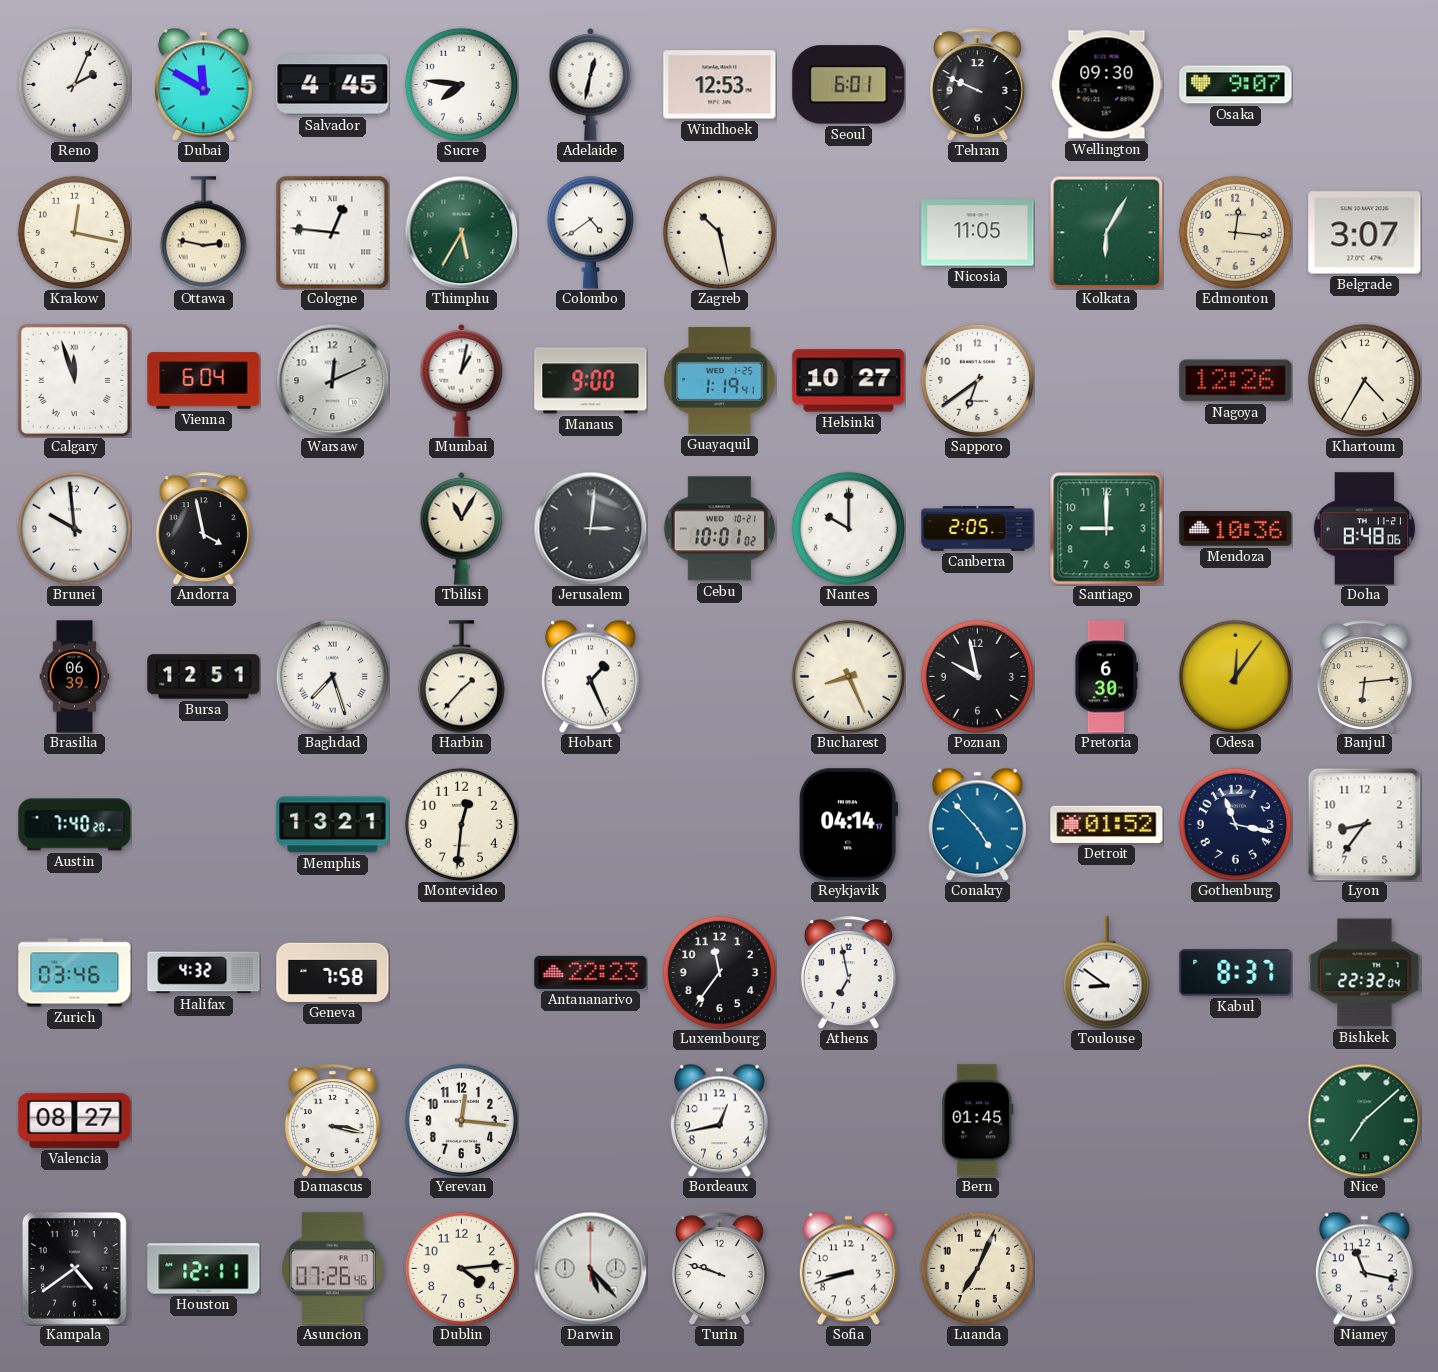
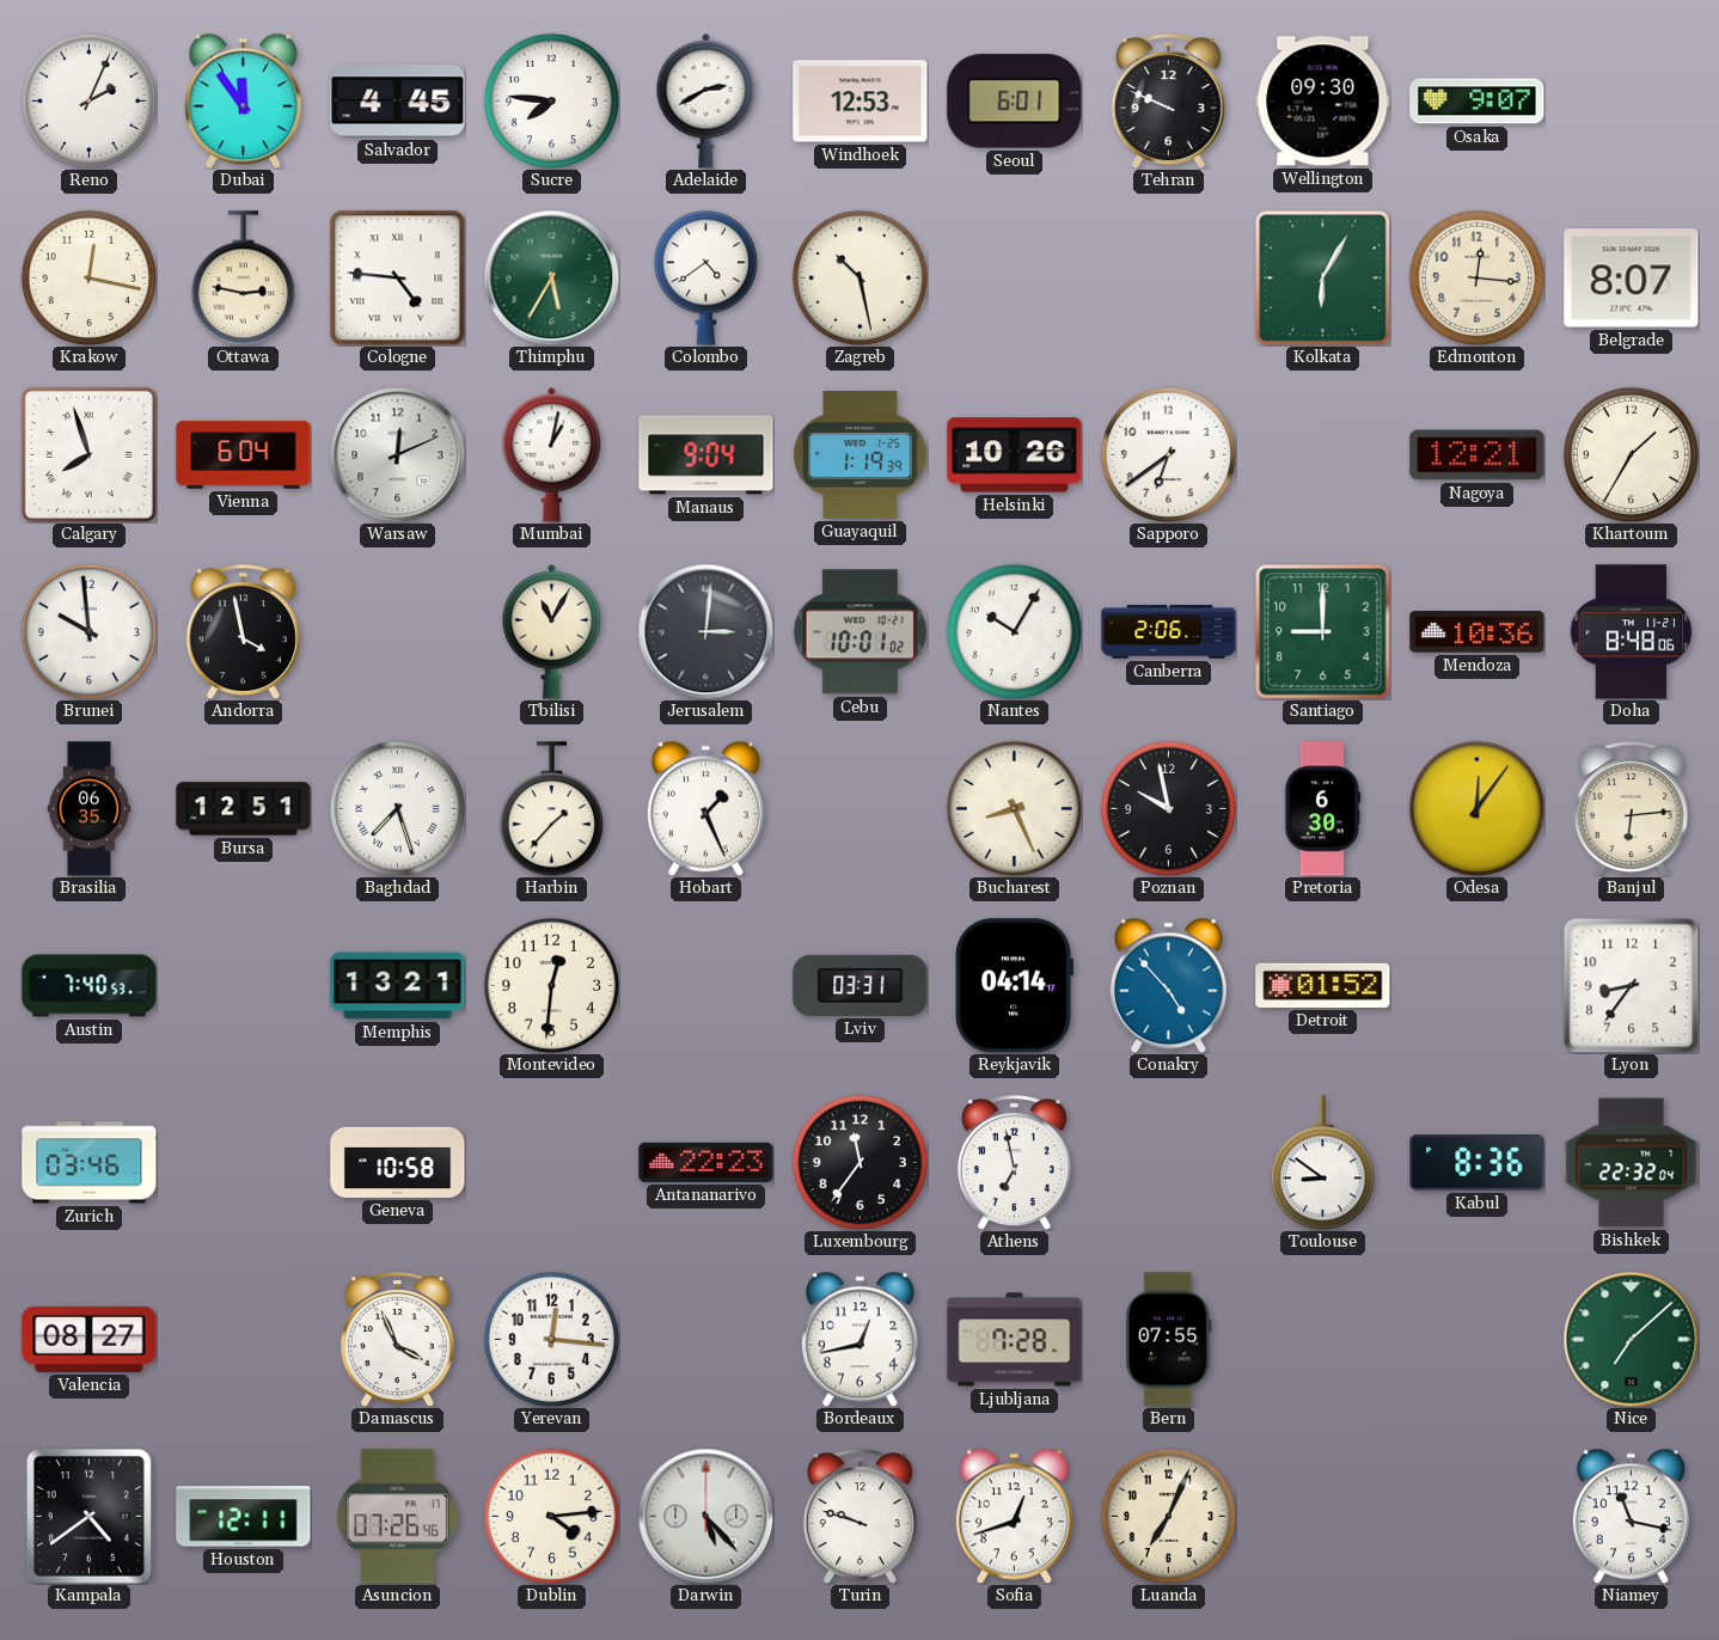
Dubai: 11:50 -> 11:54
Adelaide: 12:32 -> 2:40
Cologne: 12:46 -> 4:46
Nicosia: 11:05 -> none
Belgrade: 3:07 -> 8:07
Calgary: 11:57 -> 7:57
Manaus: 9:00 -> 9:04
Guayaquil: 1:19:41 -> 1:19:39
Helsinki: 10:27 -> 10:26
Nagoya: 12:26 -> 12:21
Khartoum: 4:35 -> 1:35
Nantes: 10:00 -> 10:05
Canberra: 2:05 -> 2:06
Brasilia: 06:39 -> 06:35
Austin: 7:40:20 -> 7:40:53
Lviv: none -> 03:31
Gothenburg: 11:17 -> none
Halifax: 4:32 -> none
Geneva: 7:58 -> 10:58
Kabul: 8:37 -> 8:36
Damascus: 3:17 -> 3:56
Ljubljana: none -> 7:28
Bern: 01:45 -> 07:55
Sofia: 8:42 -> 12:42
